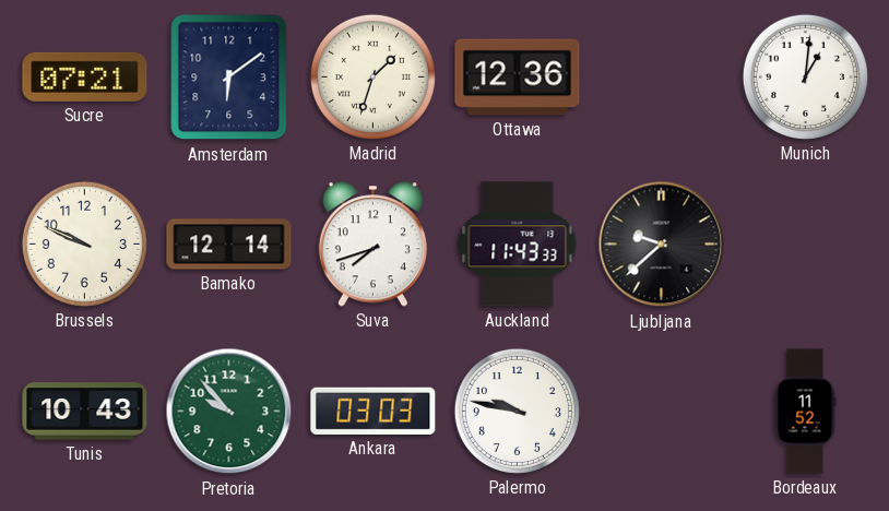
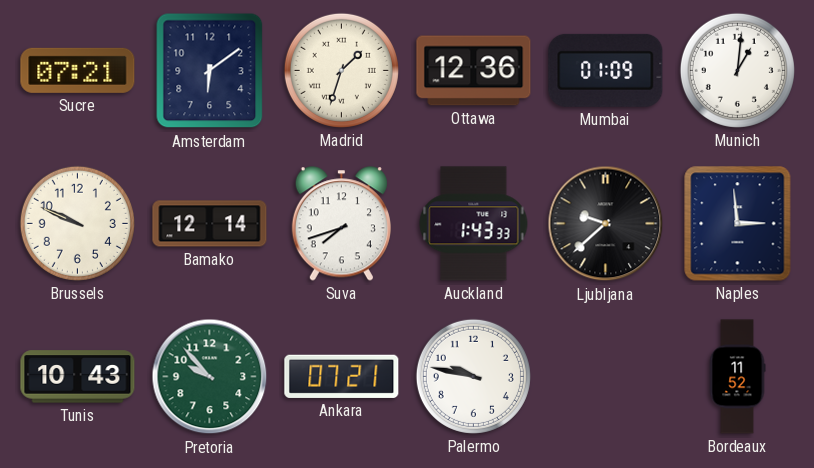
Mumbai: none -> 01:09
Auckland: 11:43 -> 1:43
Naples: none -> 2:59
Ankara: 03:03 -> 07:21
